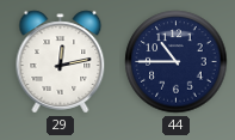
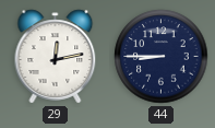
44: 10:45 -> 8:45
